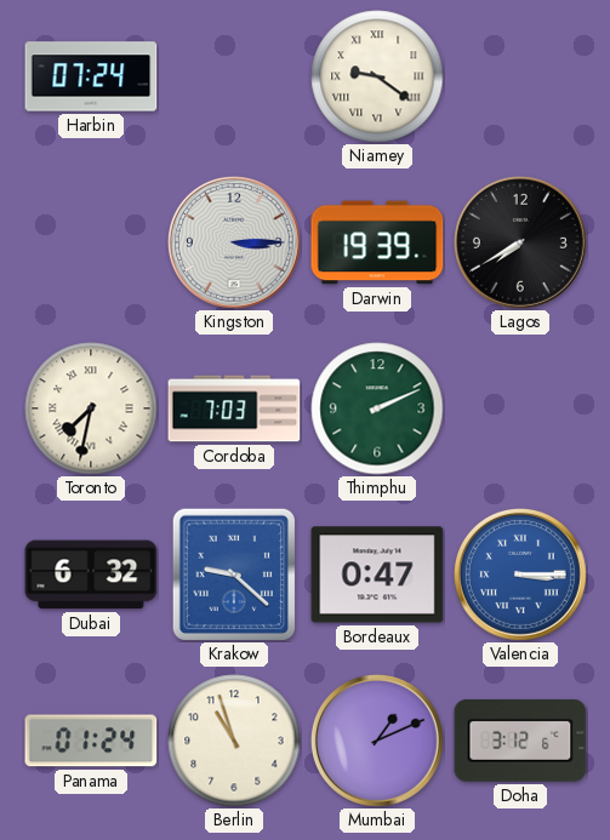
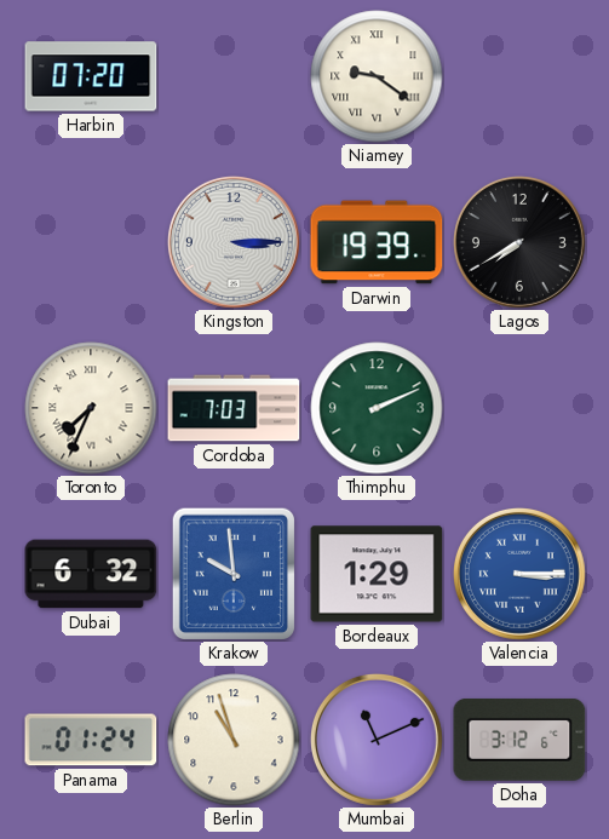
Harbin: 07:24 -> 07:20
Toronto: 7:32 -> 7:34
Krakow: 9:22 -> 9:59
Bordeaux: 0:47 -> 1:29
Mumbai: 1:11 -> 11:11
